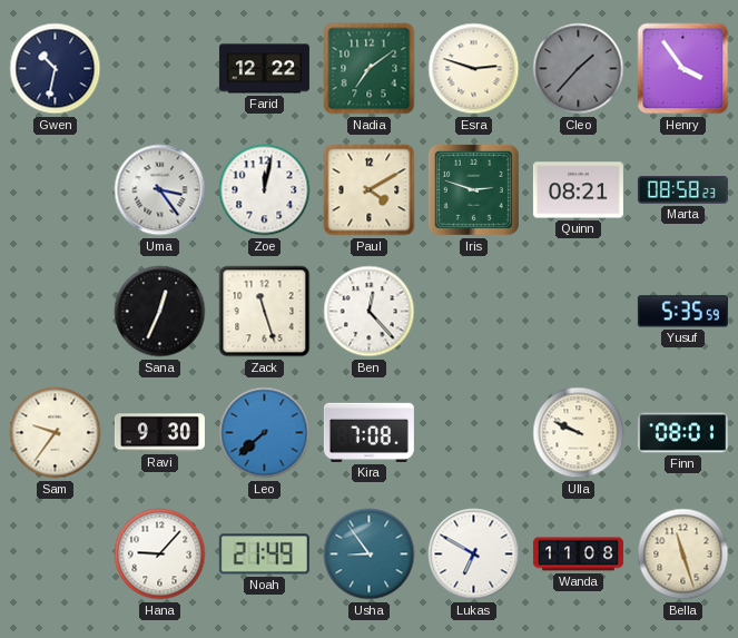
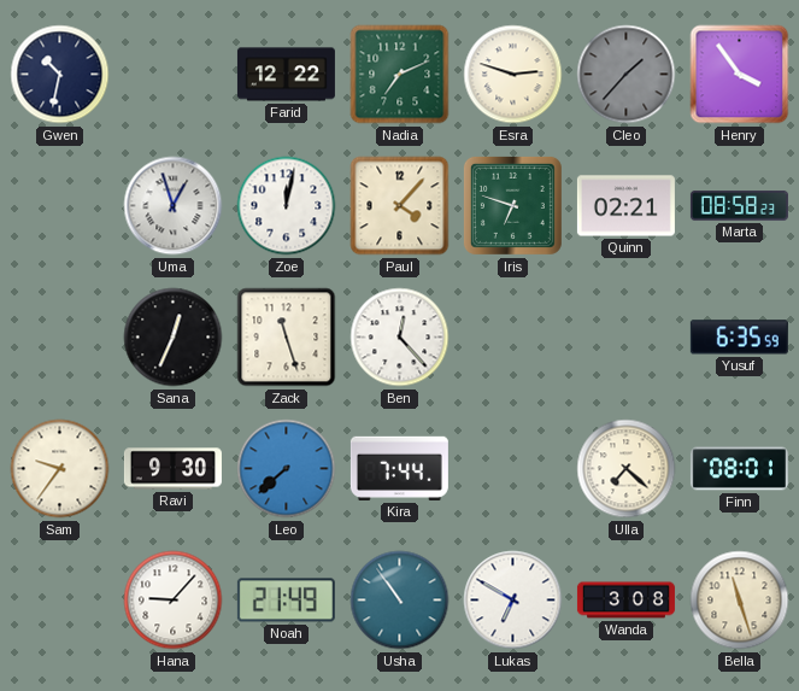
Nadia: 7:09 -> 7:11
Uma: 3:24 -> 12:57
Paul: 4:10 -> 4:07
Iris: 2:48 -> 6:48
Quinn: 08:21 -> 02:21
Yusuf: 5:35 -> 6:35
Kira: 7:08 -> 7:44
Ulla: 9:49 -> 7:22
Usha: 8:54 -> 10:54
Wanda: 11:08 -> 3:08
